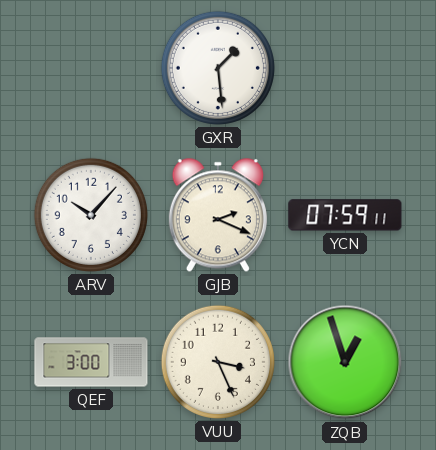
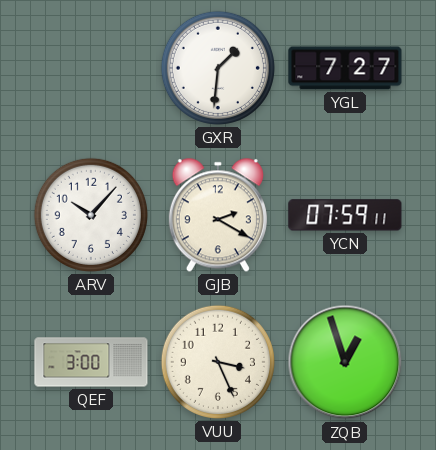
GXR: 1:29 -> 1:31
YGL: none -> 7:27
GJB: 2:19 -> 2:20
